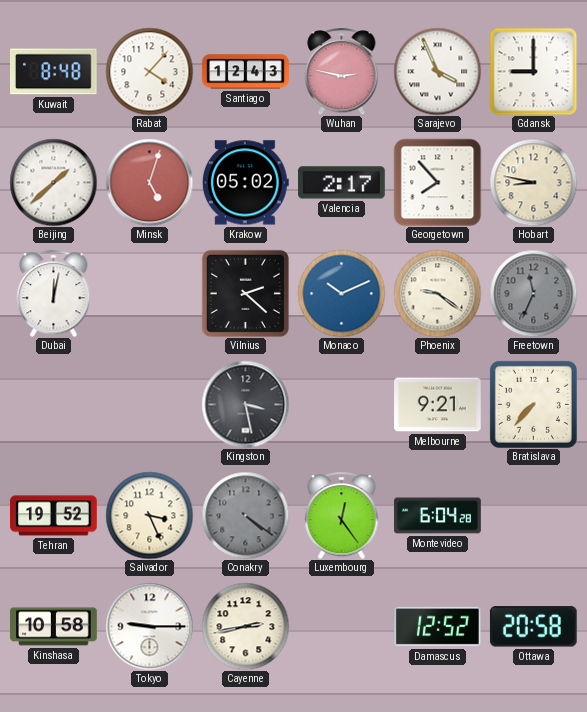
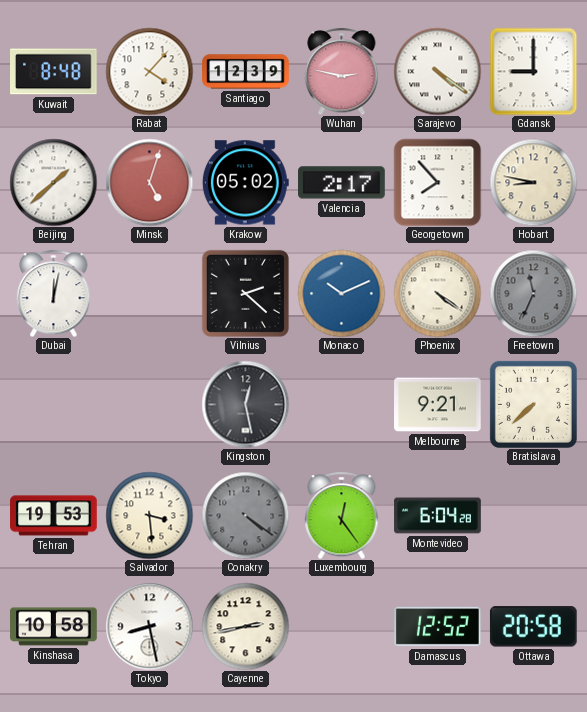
Santiago: 12:43 -> 12:39
Sarajevo: 3:56 -> 4:21
Phoenix: 9:21 -> 4:21
Kingston: 3:28 -> 12:28
Bratislava: 7:37 -> 7:38
Tehran: 19:52 -> 19:53
Salvador: 3:26 -> 3:29
Tokyo: 9:15 -> 8:28
